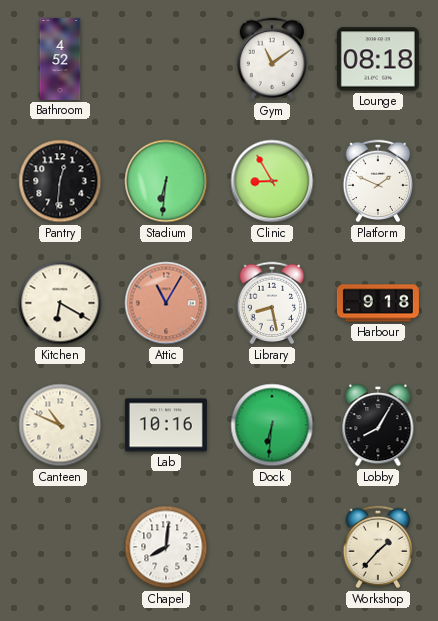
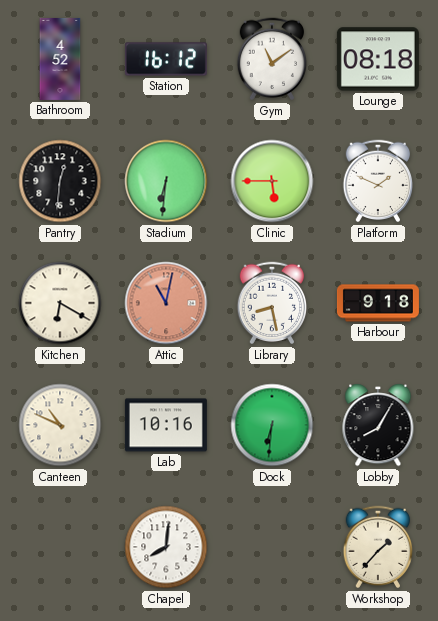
Station: none -> 16:12
Clinic: 8:55 -> 5:45
Attic: 11:05 -> 11:02
